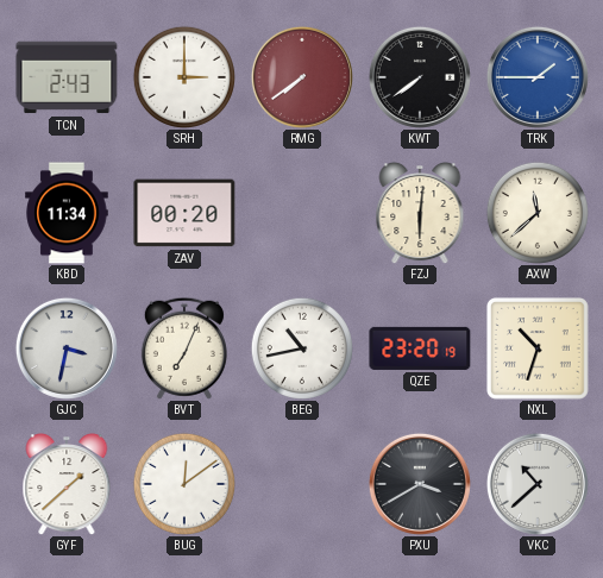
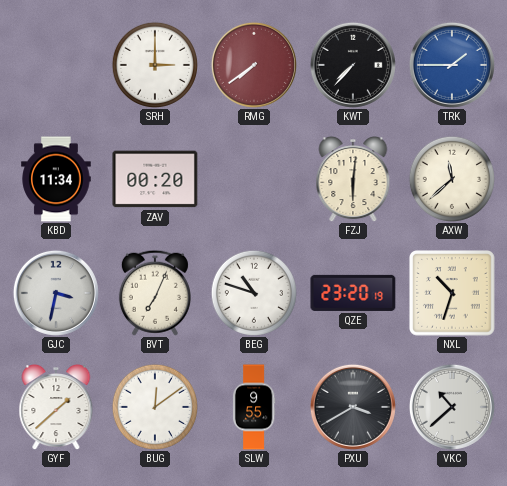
TCN: 2:43 -> none
KWT: 7:39 -> 7:37
BEG: 10:43 -> 10:48
SLW: none -> 9:55
